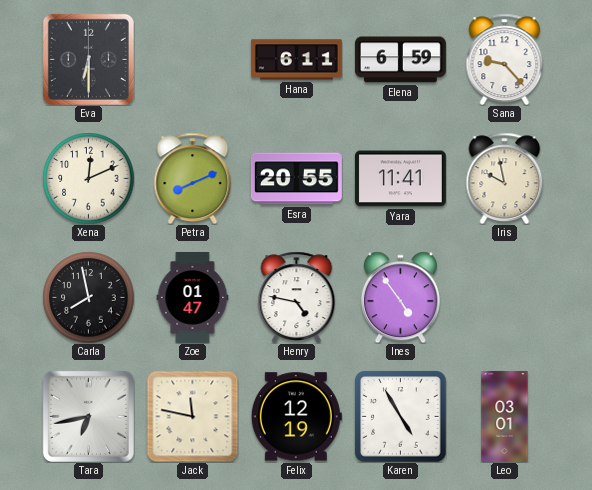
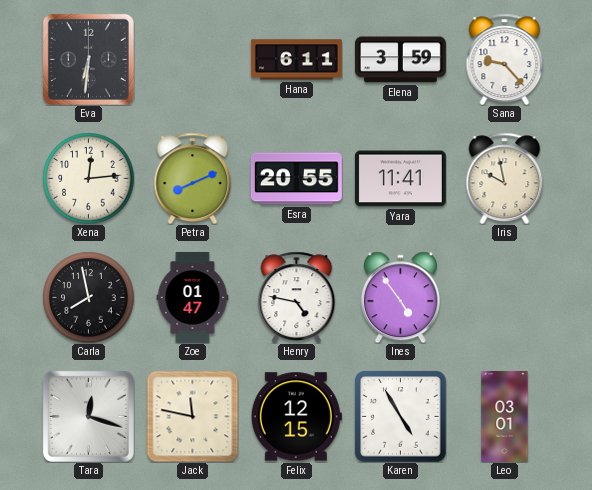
Eva: 6:30 -> 6:31
Elena: 6:59 -> 3:59
Xena: 12:11 -> 12:14
Tara: 6:43 -> 12:18
Felix: 12:19 -> 12:15
